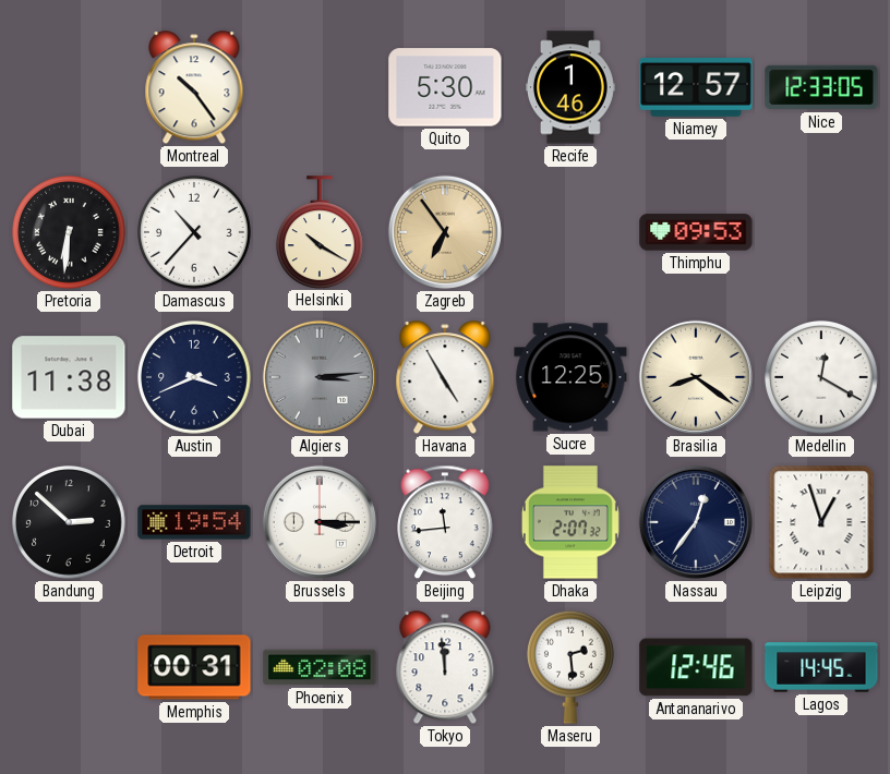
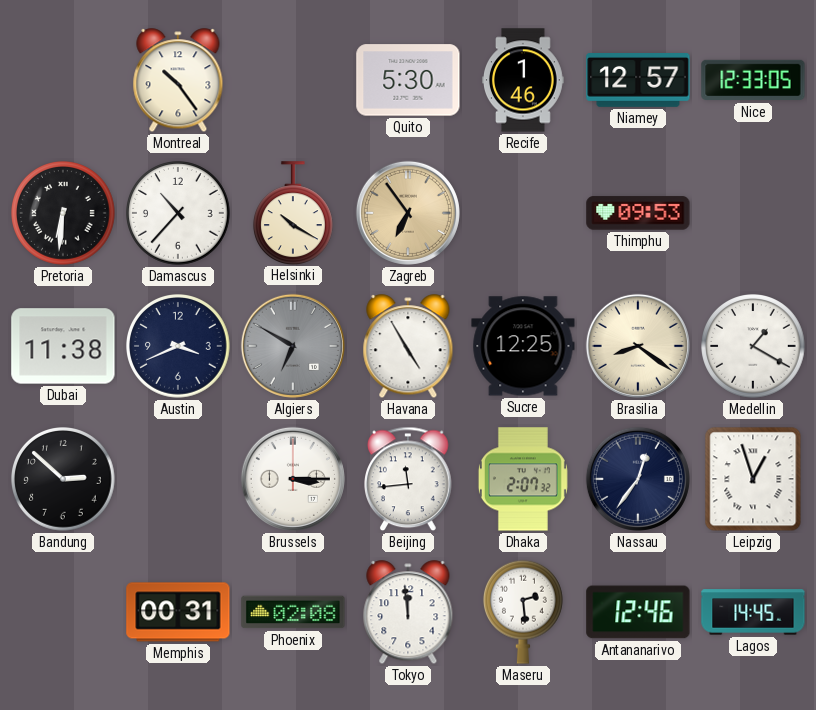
Algiers: 3:14 -> 6:50
Medellin: 12:20 -> 1:20
Detroit: 19:54 -> none
